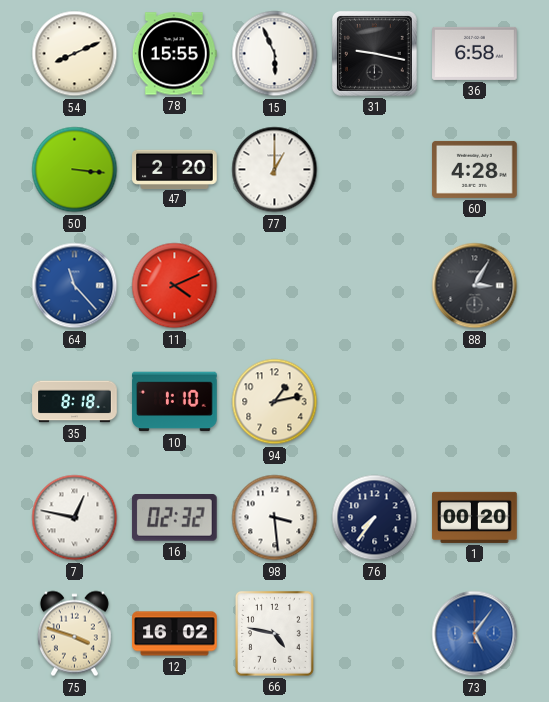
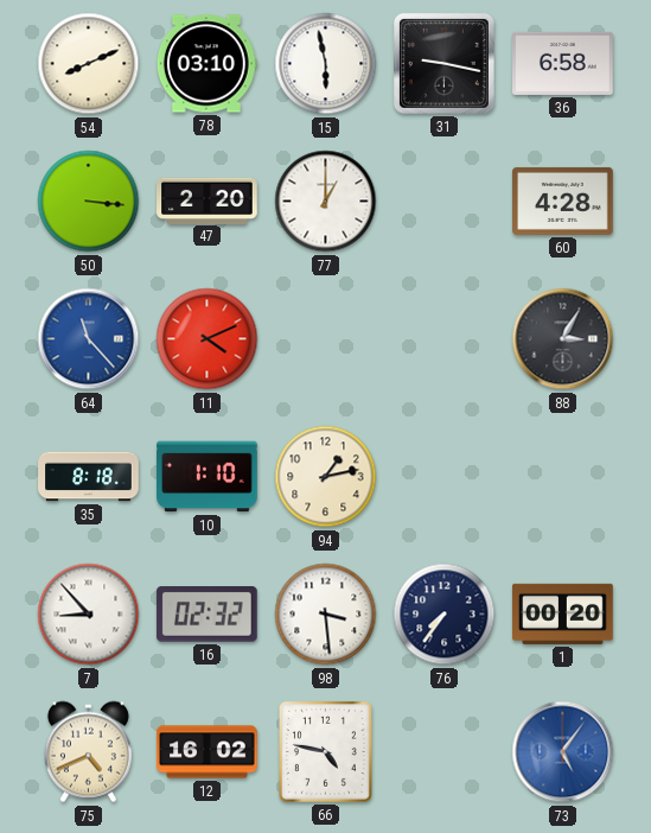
78: 15:55 -> 03:10
15: 5:56 -> 5:58
7: 12:47 -> 8:53
75: 3:48 -> 4:41
